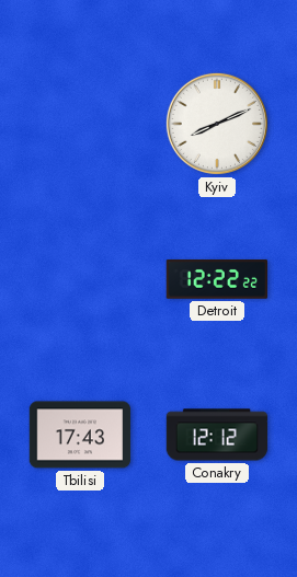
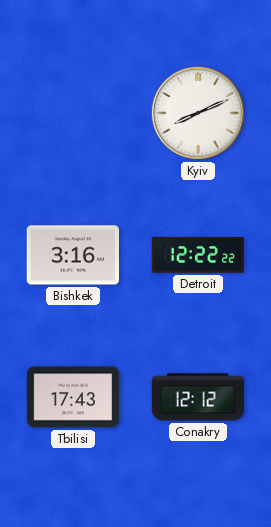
Bishkek: none -> 3:16
